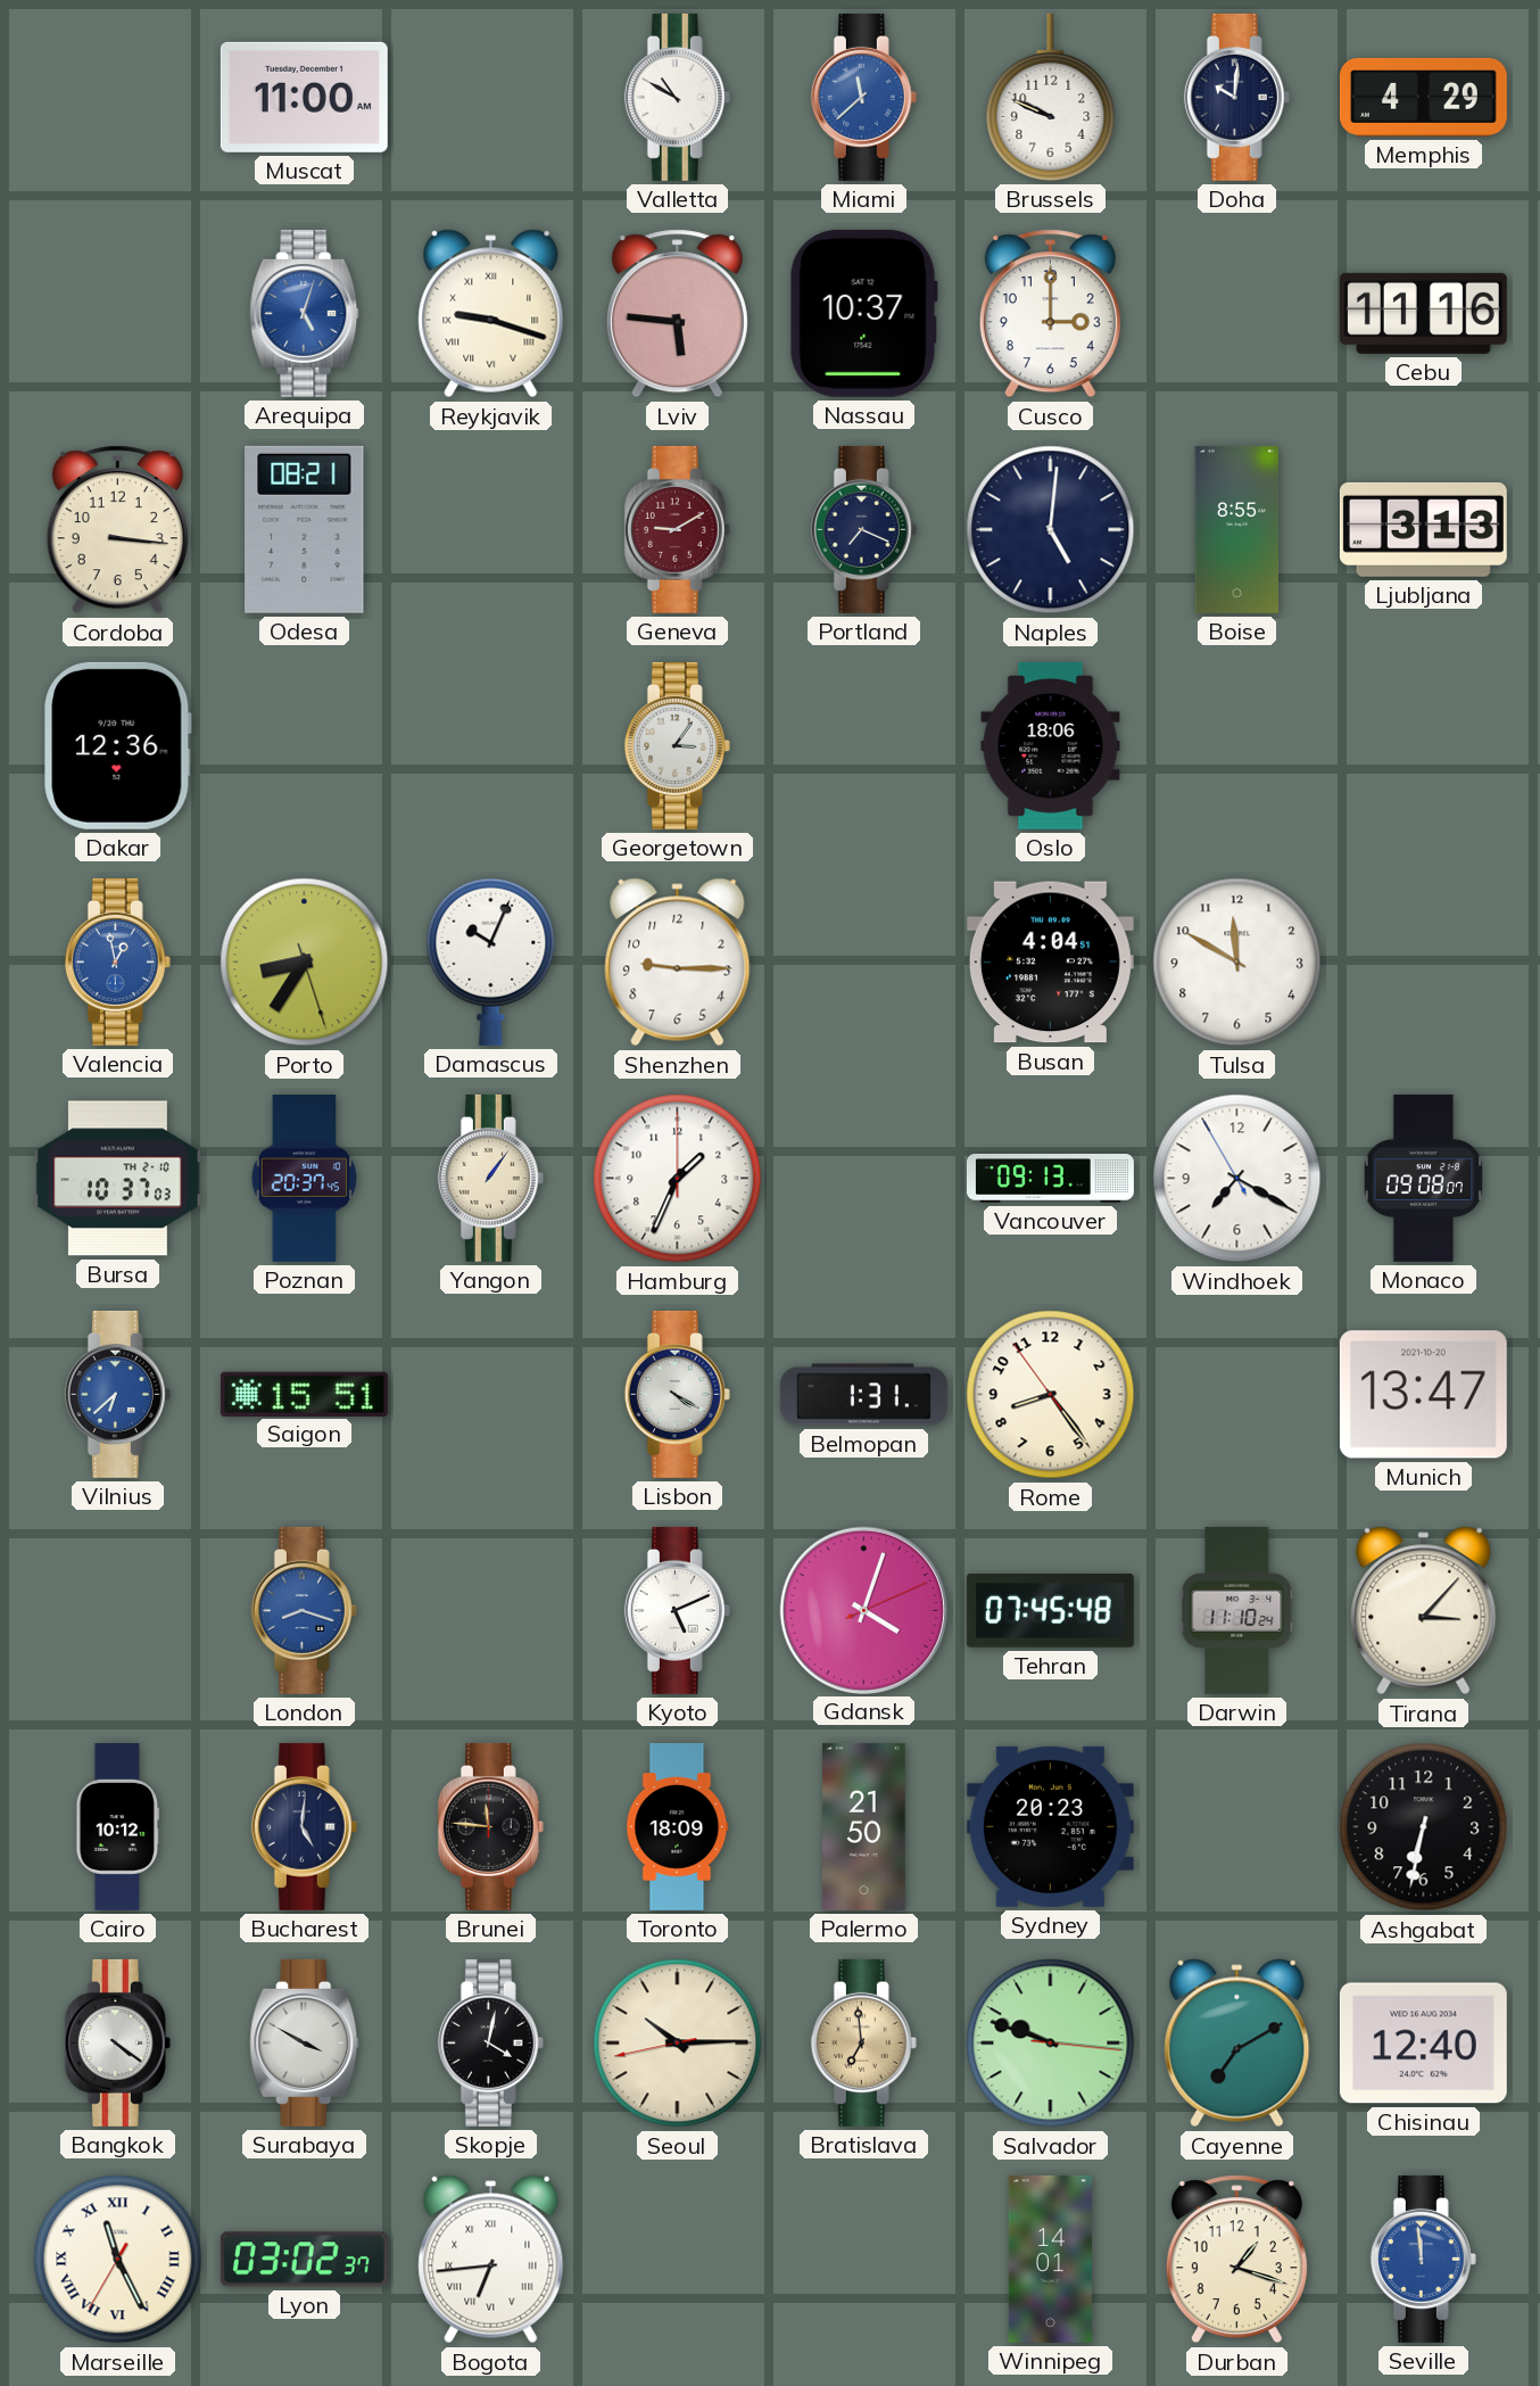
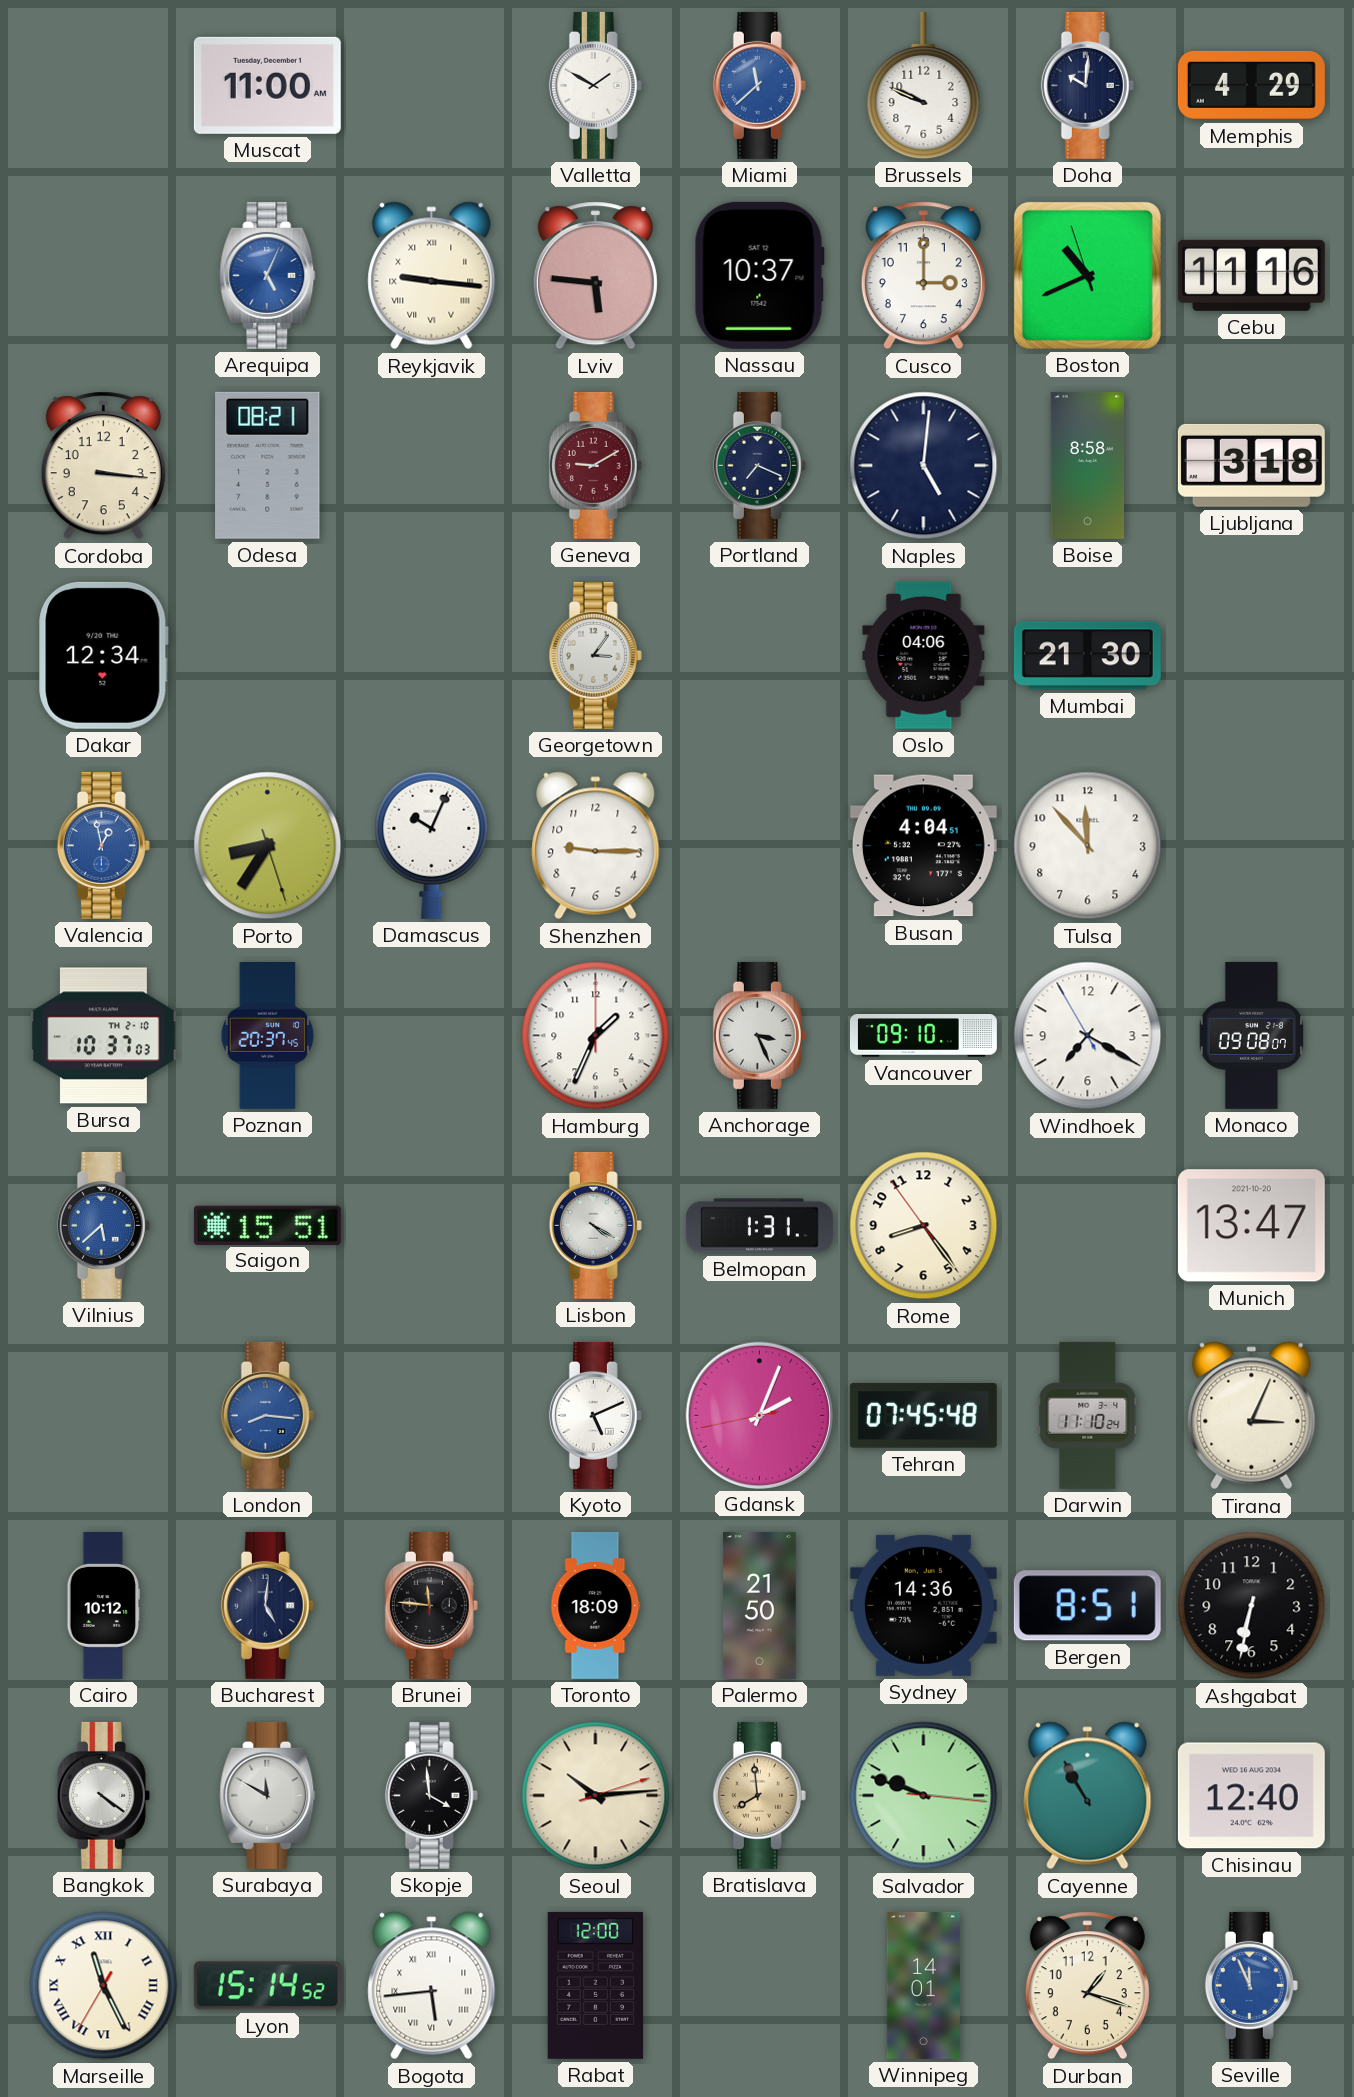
Valletta: 10:50 -> 1:50
Arequipa: 5:03 -> 5:04
Reykjavik: 9:18 -> 9:16
Boston: none -> 10:40
Boise: 8:55 -> 8:58
Ljubljana: 3:13 -> 3:18
Dakar: 12:36 -> 12:34
Oslo: 18:06 -> 04:06
Mumbai: none -> 21:30
Tulsa: 11:50 -> 11:53
Yangon: 1:06 -> none
Anchorage: none -> 3:26
Vancouver: 09:13 -> 09:10
Vilnius: 6:38 -> 5:38
London: 8:18 -> 8:16
Gdansk: 4:03 -> 2:03
Tirana: 3:07 -> 3:04
Sydney: 20:23 -> 14:36
Bergen: none -> 8:51
Surabaya: 3:50 -> 11:50
Skopje: 4:02 -> 3:59
Seoul: 10:14:43 -> 10:14:12
Bratislava: 6:59 -> 7:59
Cayenne: 7:10 -> 10:55
Lyon: 03:02 -> 15:14
Bogota: 6:44 -> 5:44
Rabat: none -> 12:00
Seville: 11:59 -> 11:56
